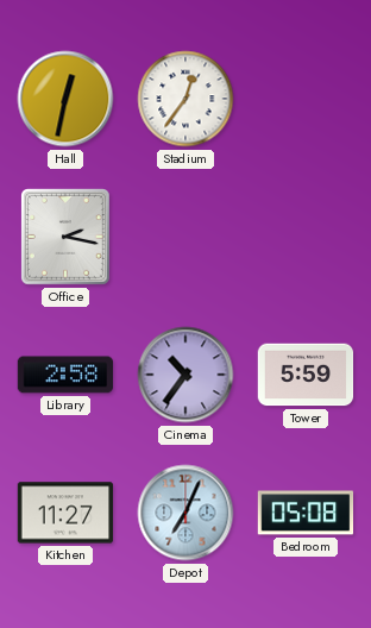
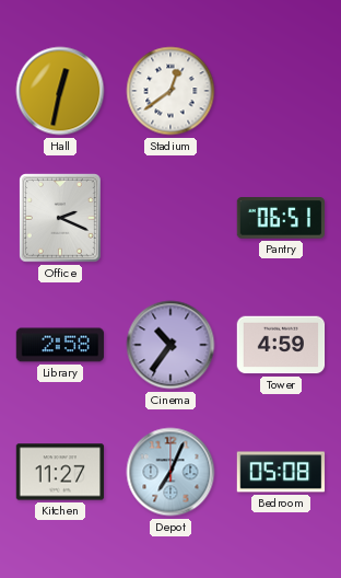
Stadium: 12:36 -> 12:39
Office: 2:17 -> 2:19
Pantry: none -> 06:51
Tower: 5:59 -> 4:59
